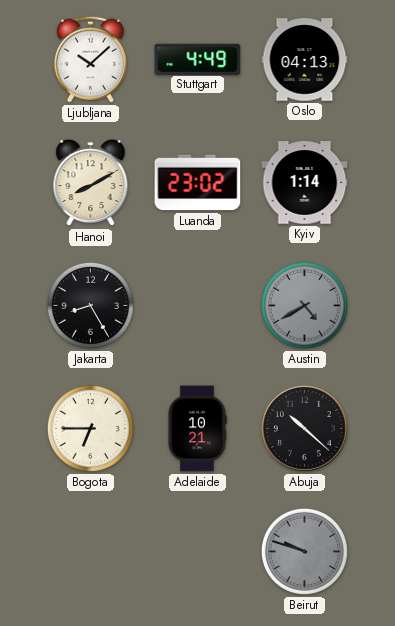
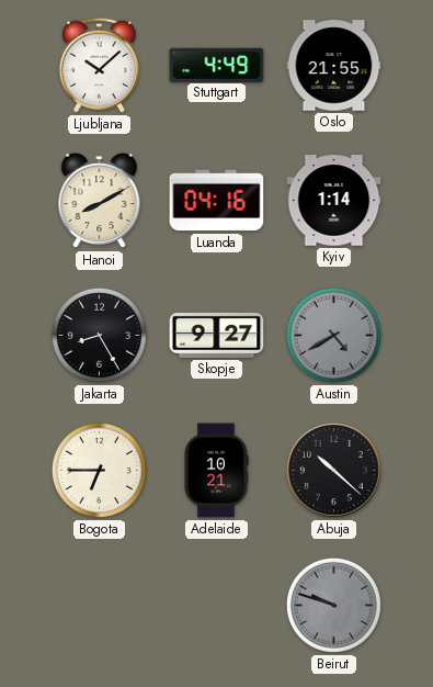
Oslo: 04:13 -> 21:55
Luanda: 23:02 -> 04:16
Skopje: none -> 9:27
